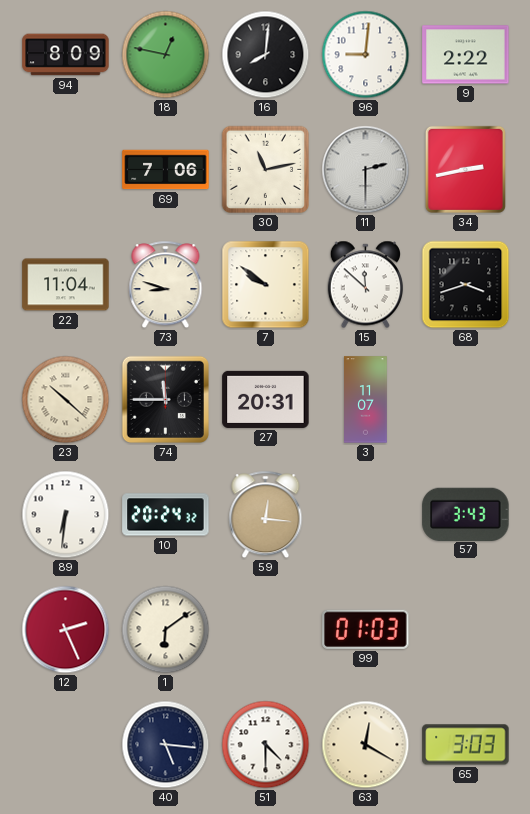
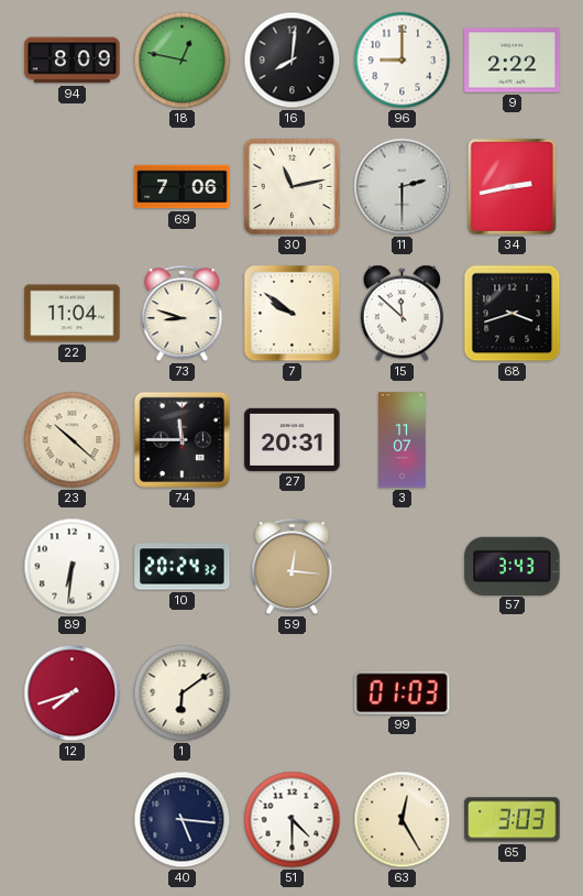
96: 9:01 -> 9:00
12: 2:26 -> 7:42
63: 12:20 -> 12:25
